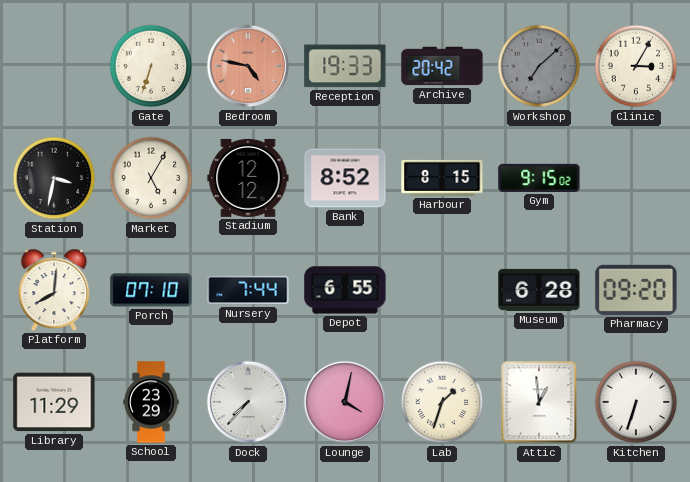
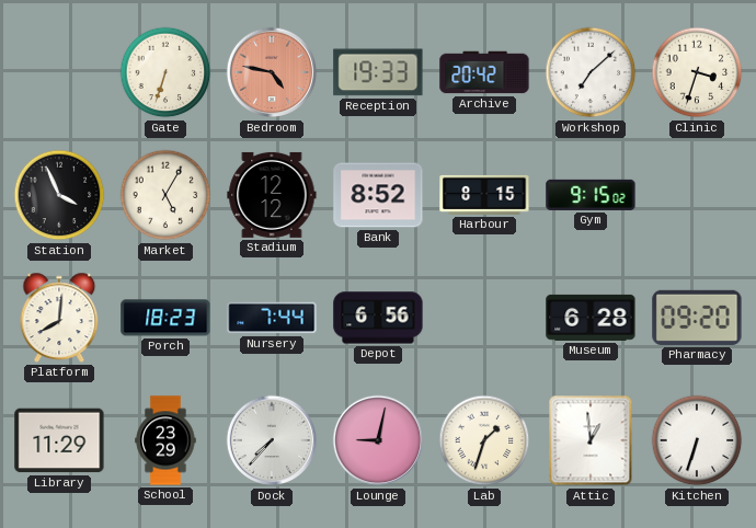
Workshop dial: grey -> white
Clinic: 3:05 -> 3:33
Station: 3:32 -> 3:56
Porch: 07:10 -> 18:23
Depot: 6:55 -> 6:56
Lounge: 4:02 -> 9:02
